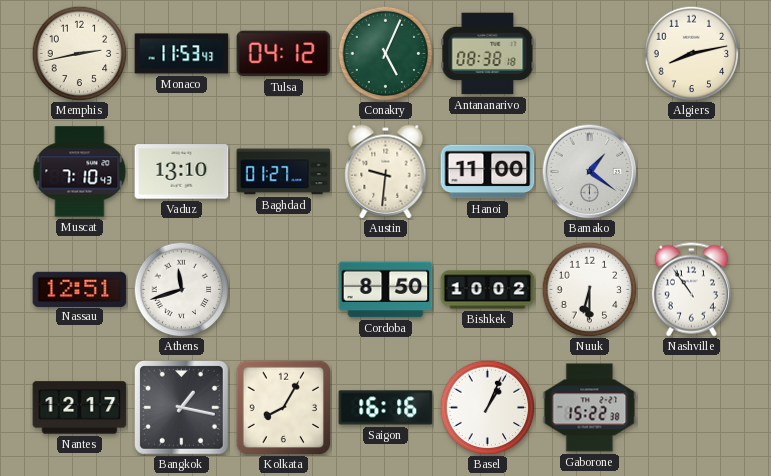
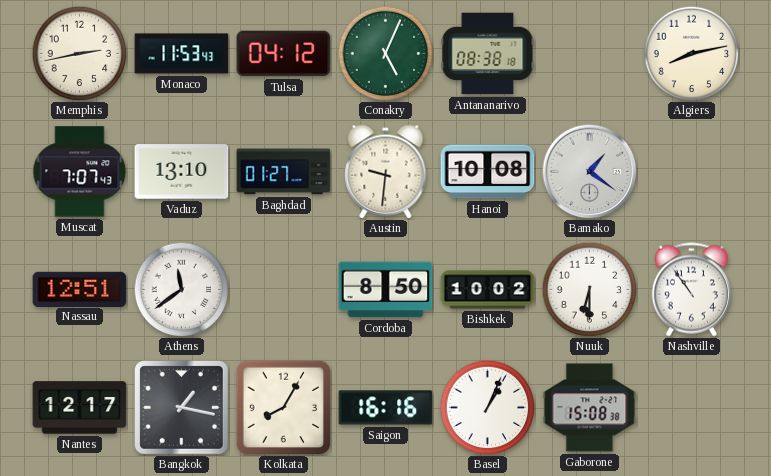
Muscat: 7:10 -> 7:07
Hanoi: 11:00 -> 10:08
Athens: 11:42 -> 11:39
Gaborone: 15:22 -> 15:08
